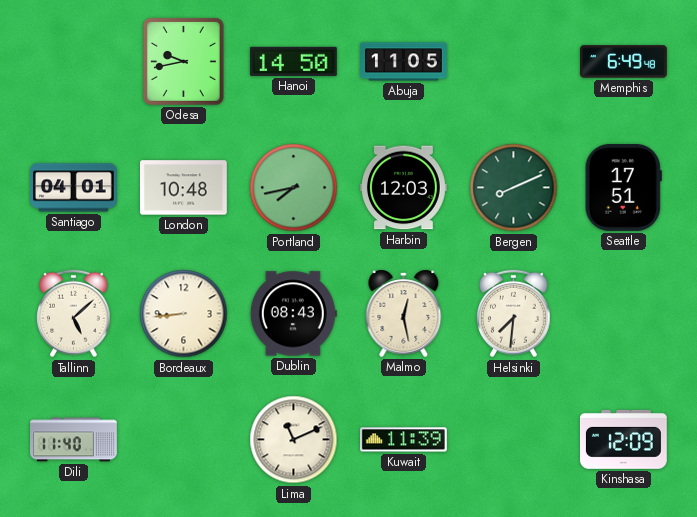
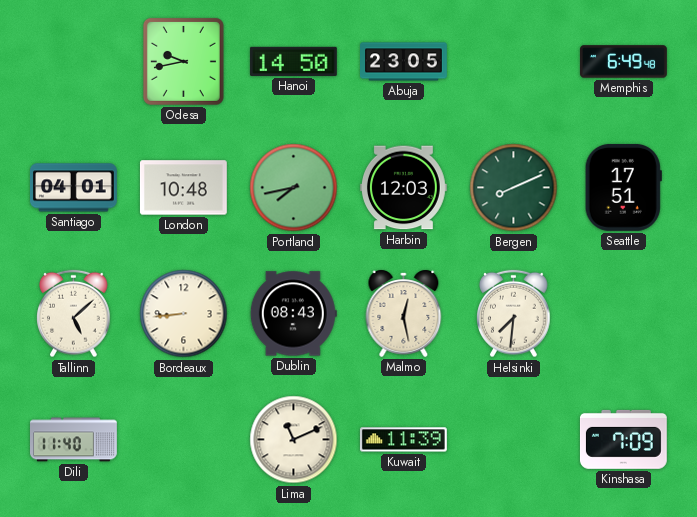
Abuja: 11:05 -> 23:05
Kinshasa: 12:09 -> 7:09
